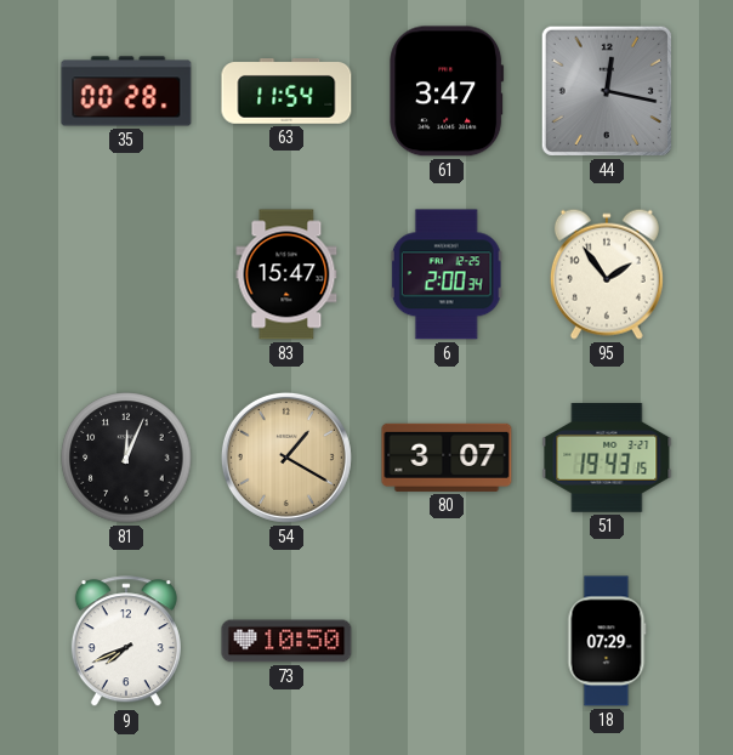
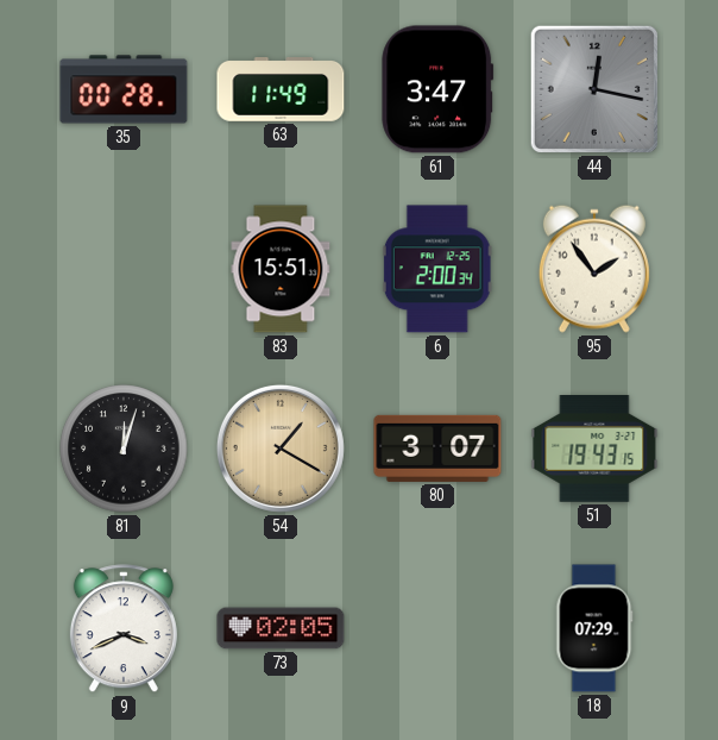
63: 11:54 -> 11:49
83: 15:47 -> 15:51
81: 12:04 -> 12:03
9: 7:41 -> 3:41
73: 10:50 -> 02:05
